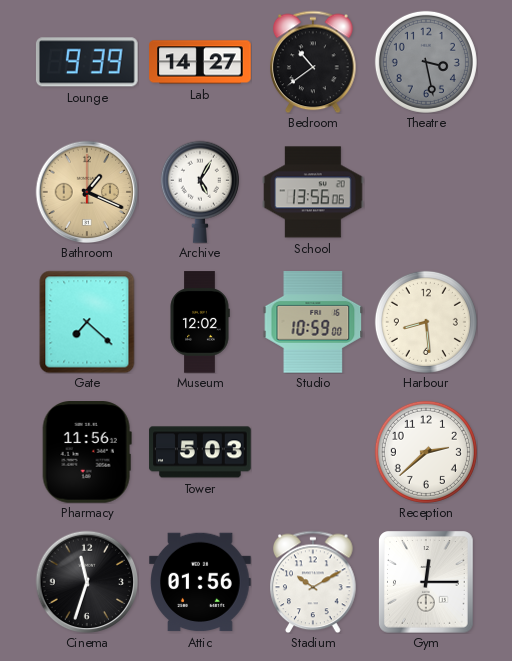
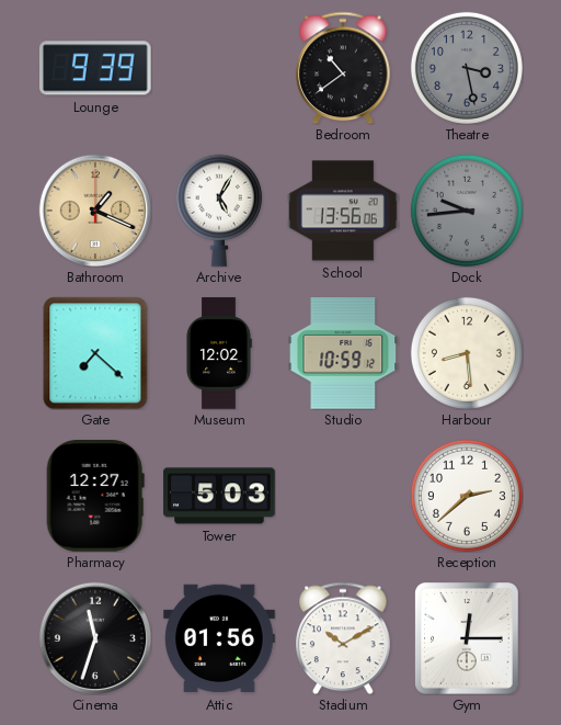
Lab: 14:27 -> none
Dock: none -> 9:44
Studio: 10:59:00 -> 10:59:12
Pharmacy: 11:56 -> 12:27
